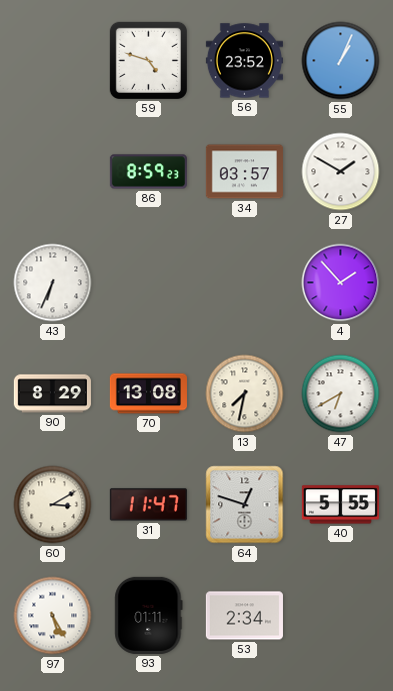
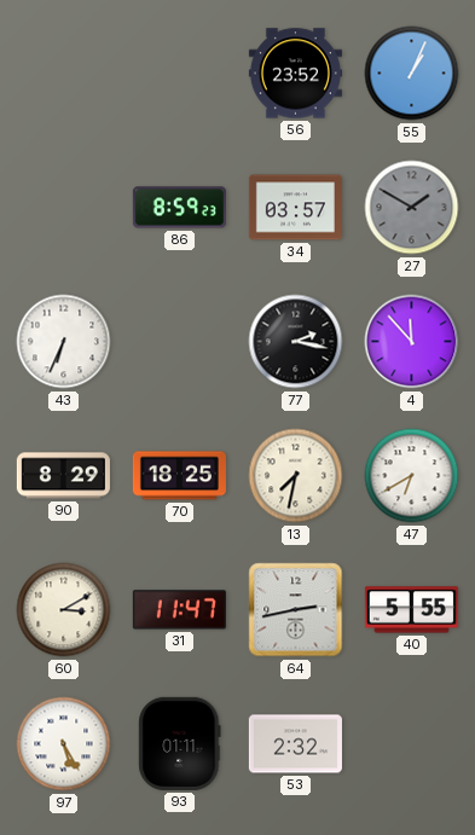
59: 4:48 -> none
27 dial: white -> grey
77: none -> 2:17
4: 1:53 -> 11:53
70: 13:08 -> 18:25
64: 12:48 -> 2:43
53: 2:34 -> 2:32
